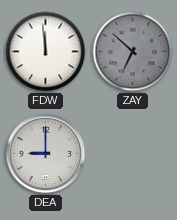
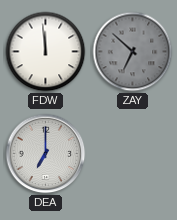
DEA: 9:00 -> 7:00
